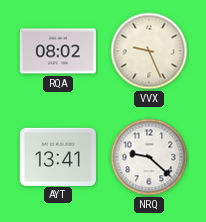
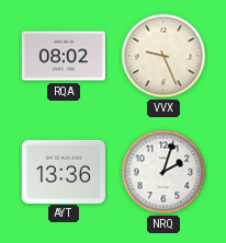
AYT: 13:41 -> 13:36
NRQ: 9:22 -> 2:03
